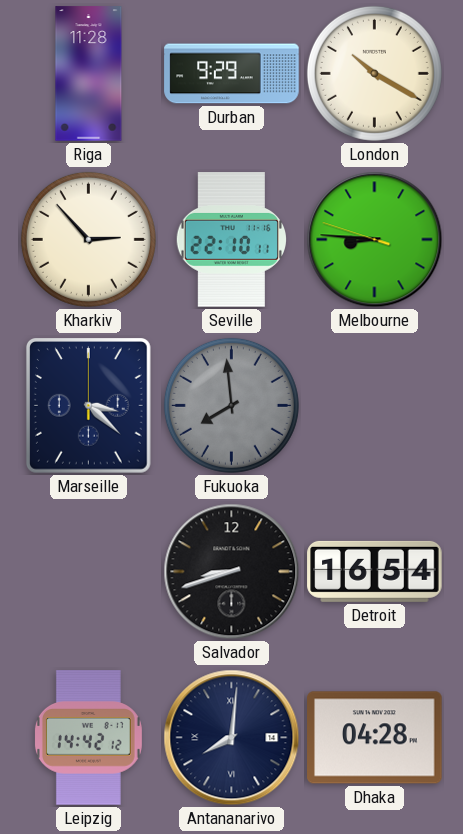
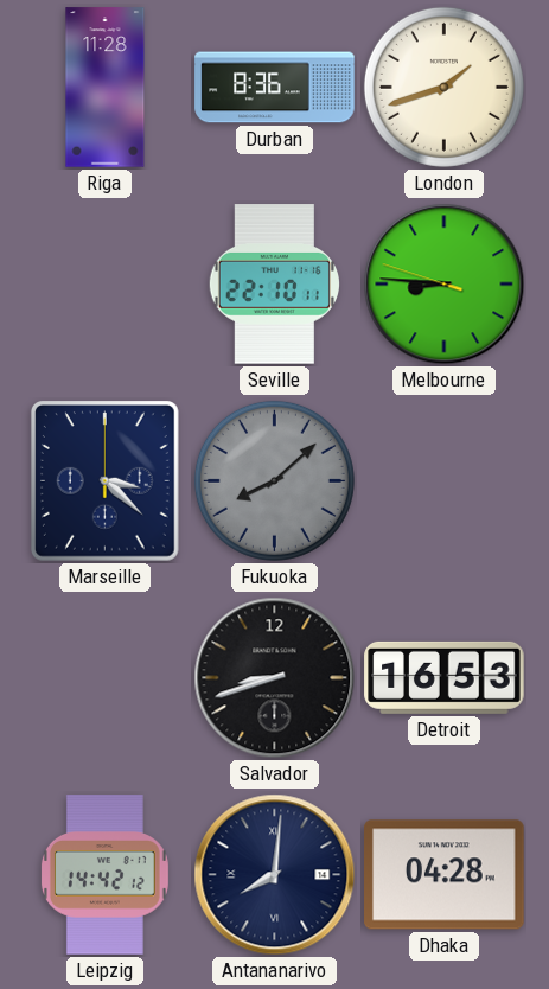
Durban: 9:29 -> 8:36
London: 10:20 -> 1:42
Kharkiv: 2:53 -> none
Fukuoka: 7:59 -> 8:08
Detroit: 16:54 -> 16:53
